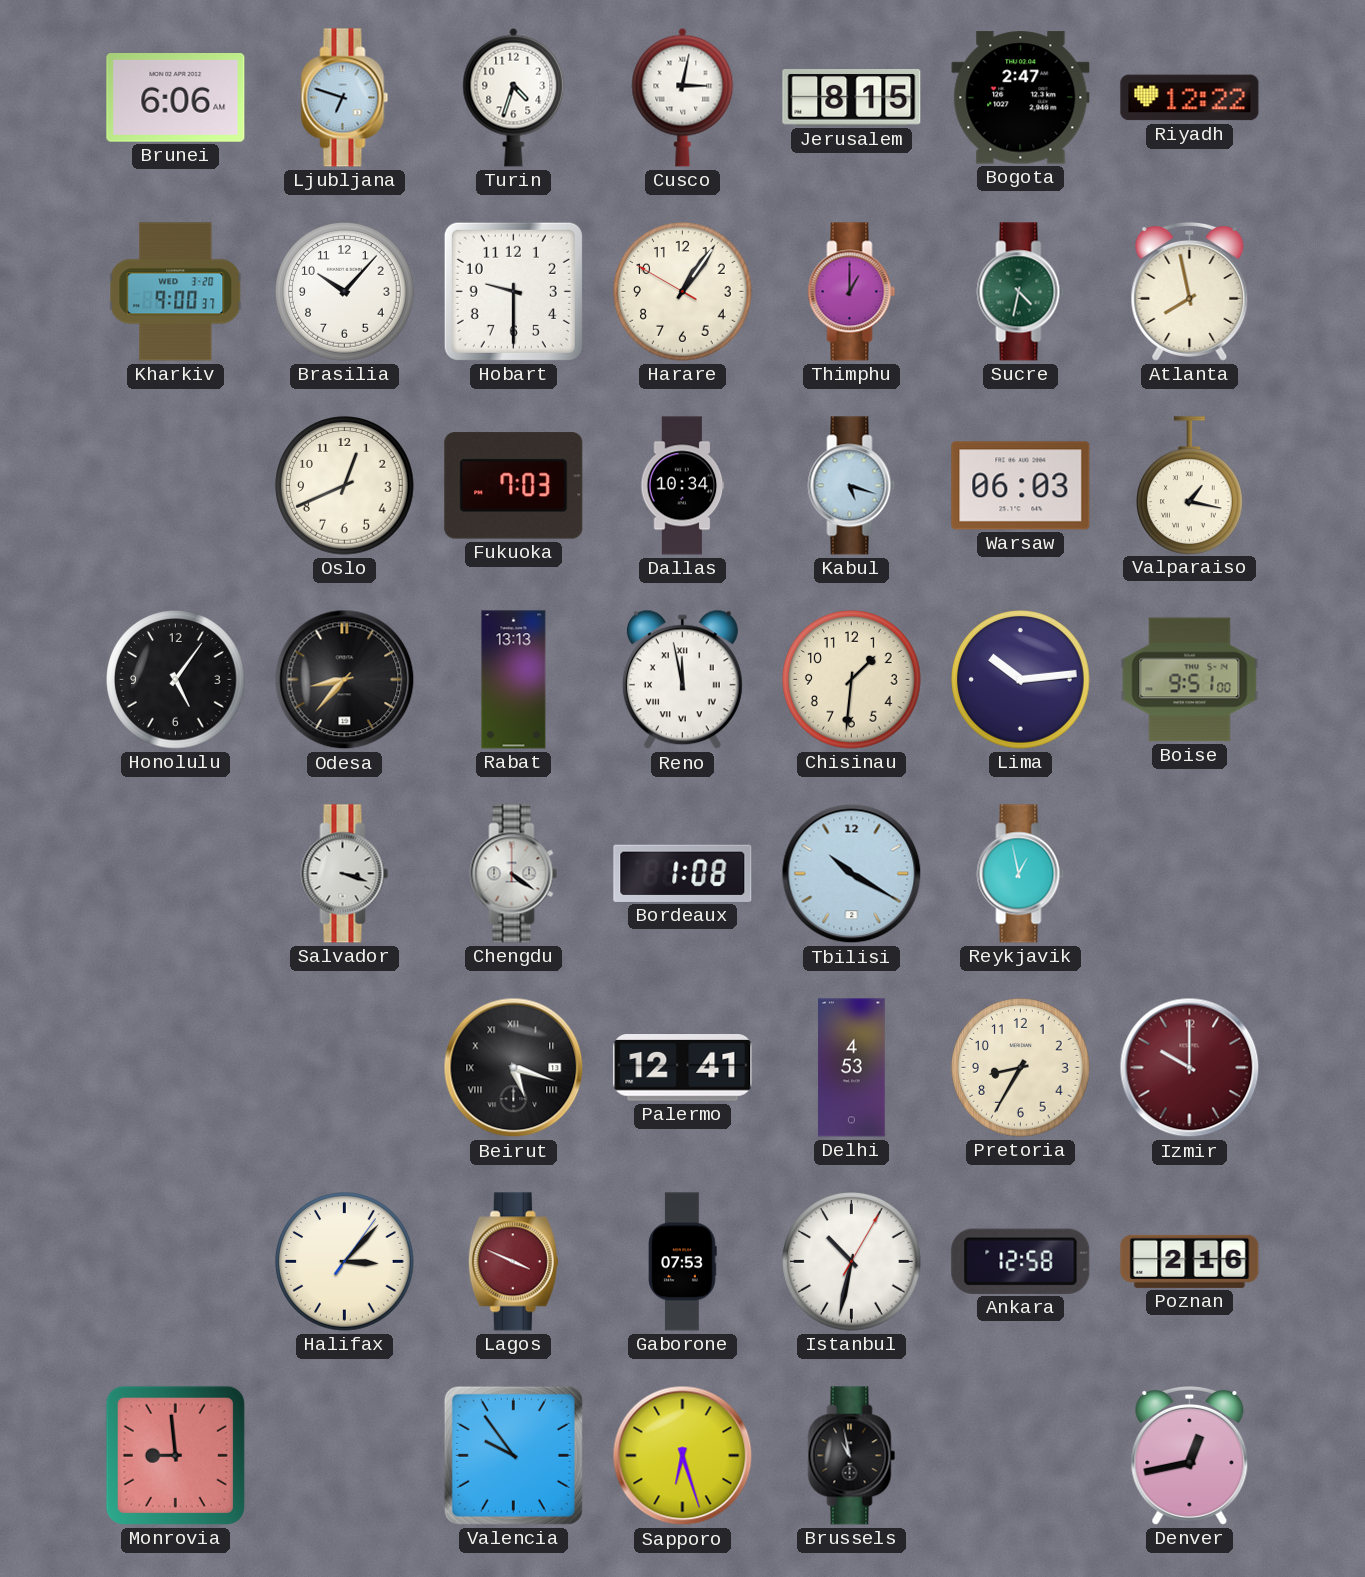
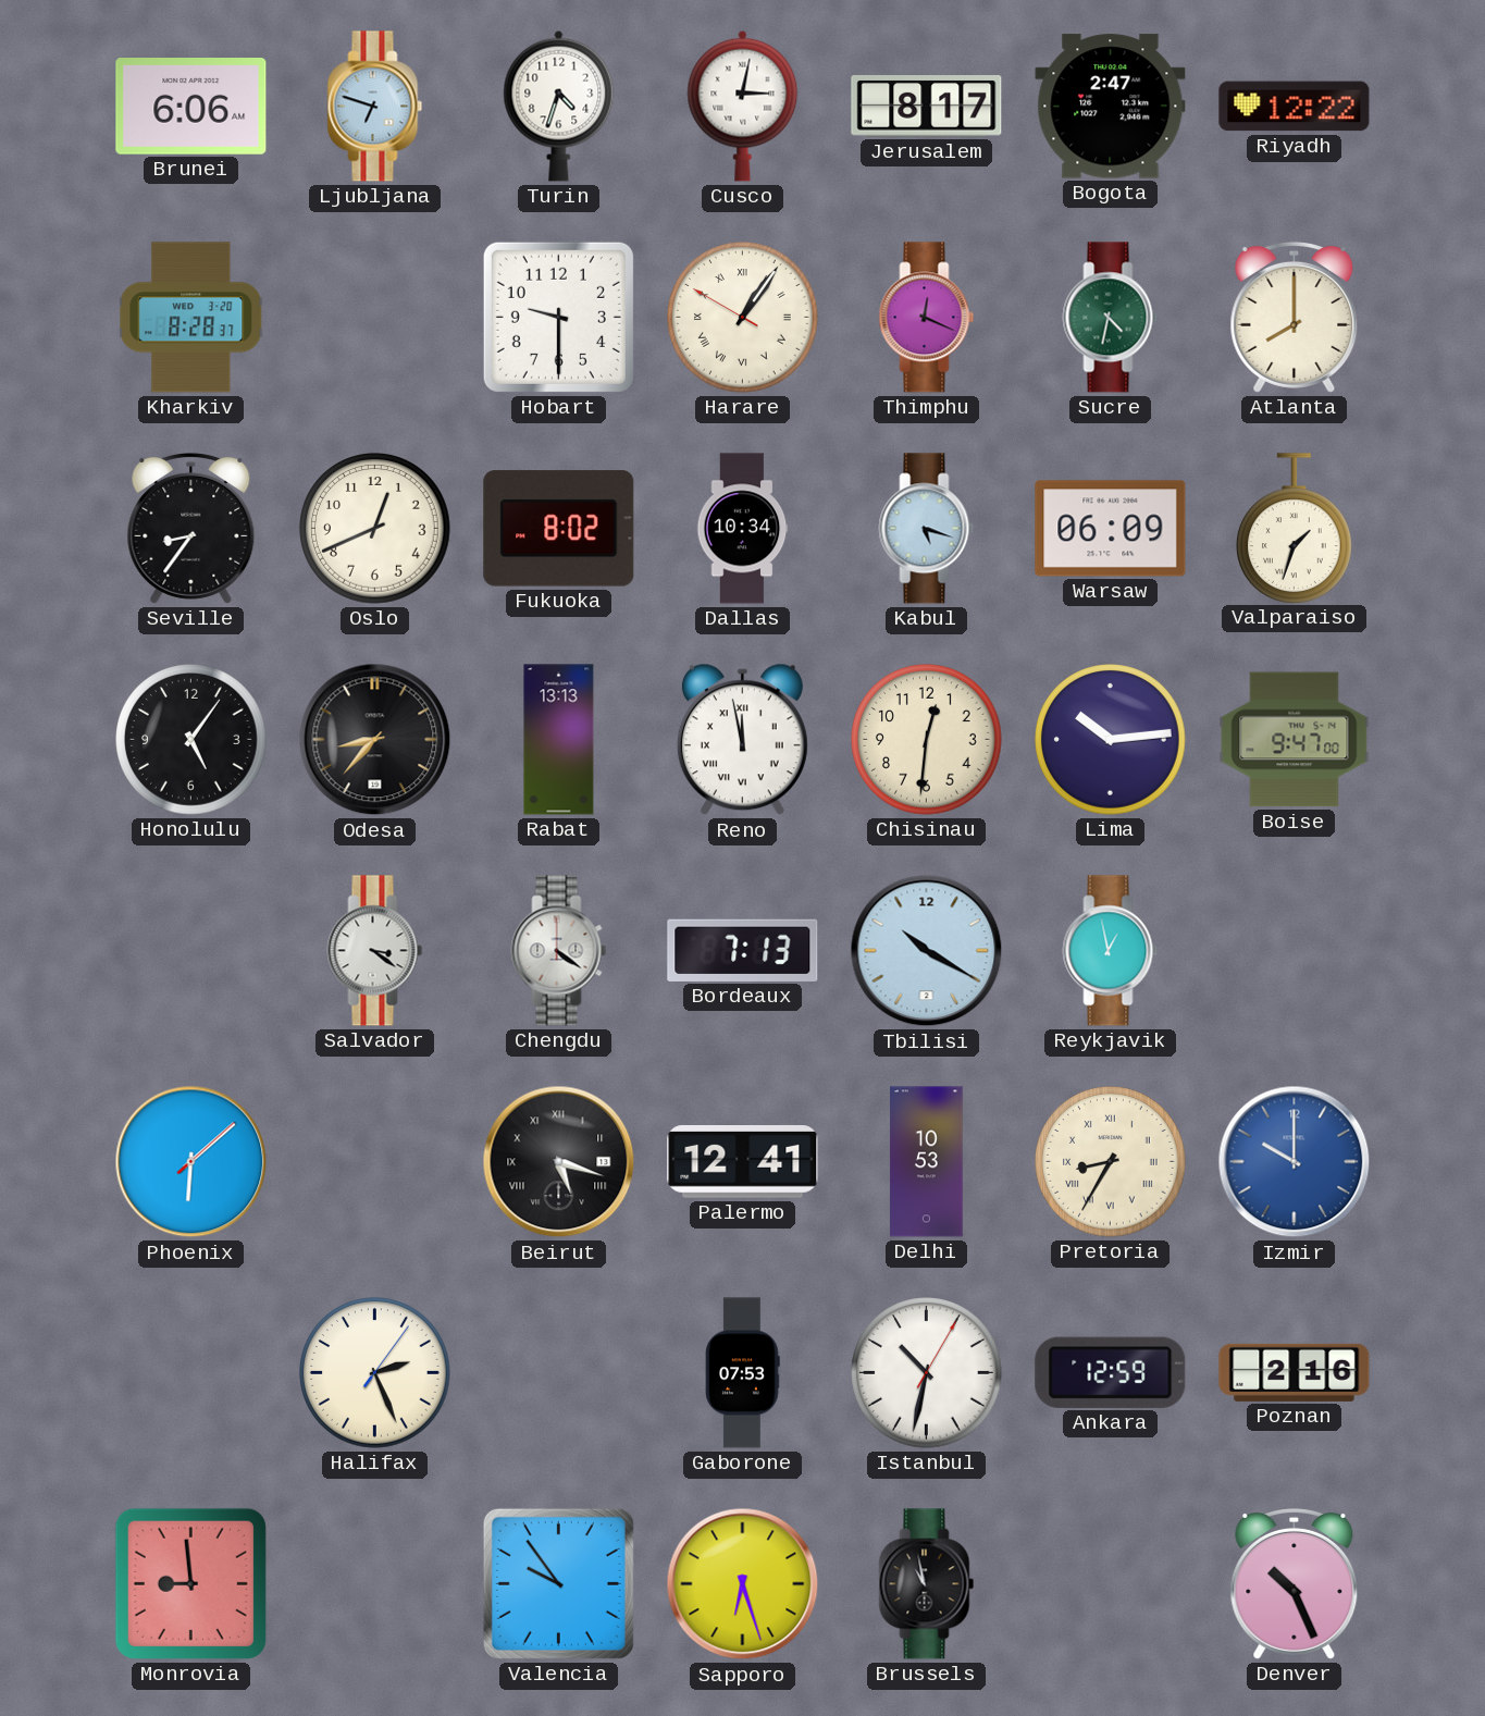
Jerusalem: 8:15 -> 8:17
Kharkiv: 9:00 -> 8:28
Brasilia: 10:07 -> none
Harare numerals: Arabic -> Roman
Thimphu: 1:00 -> 12:19
Atlanta: 7:58 -> 8:00
Seville: none -> 8:36
Fukuoka: 7:03 -> 8:02
Warsaw: 06:03 -> 06:09
Valparaiso: 1:17 -> 1:33
Chisinau: 1:31 -> 12:31
Boise: 9:51 -> 9:47
Salvador: 3:18 -> 3:21
Bordeaux: 1:08 -> 7:13
Phoenix: none -> 6:08
Delhi: 4:53 -> 10:53
Pretoria numerals: Arabic -> Roman
Izmir dial: burgundy -> blue
Halifax: 3:07 -> 2:26
Lagos: 3:49 -> none
Ankara: 12:58 -> 12:59
Denver: 12:43 -> 10:26
